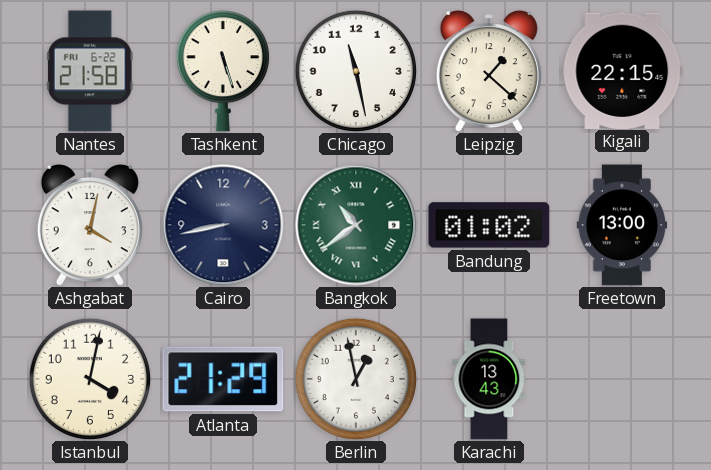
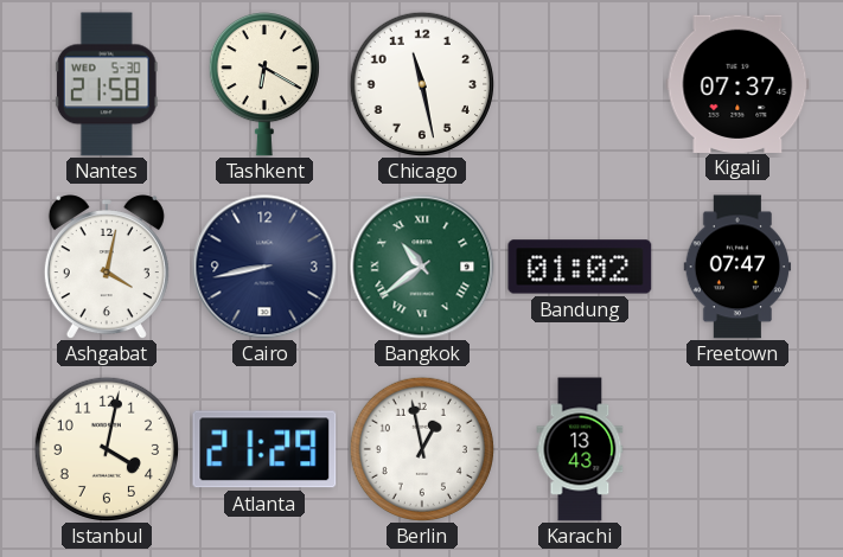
Nantes date: FRI 6-22 -> WED 5-30
Tashkent: 5:27 -> 6:20
Leipzig: 1:22 -> none
Kigali: 22:15 -> 07:37
Freetown: 13:00 -> 07:47
